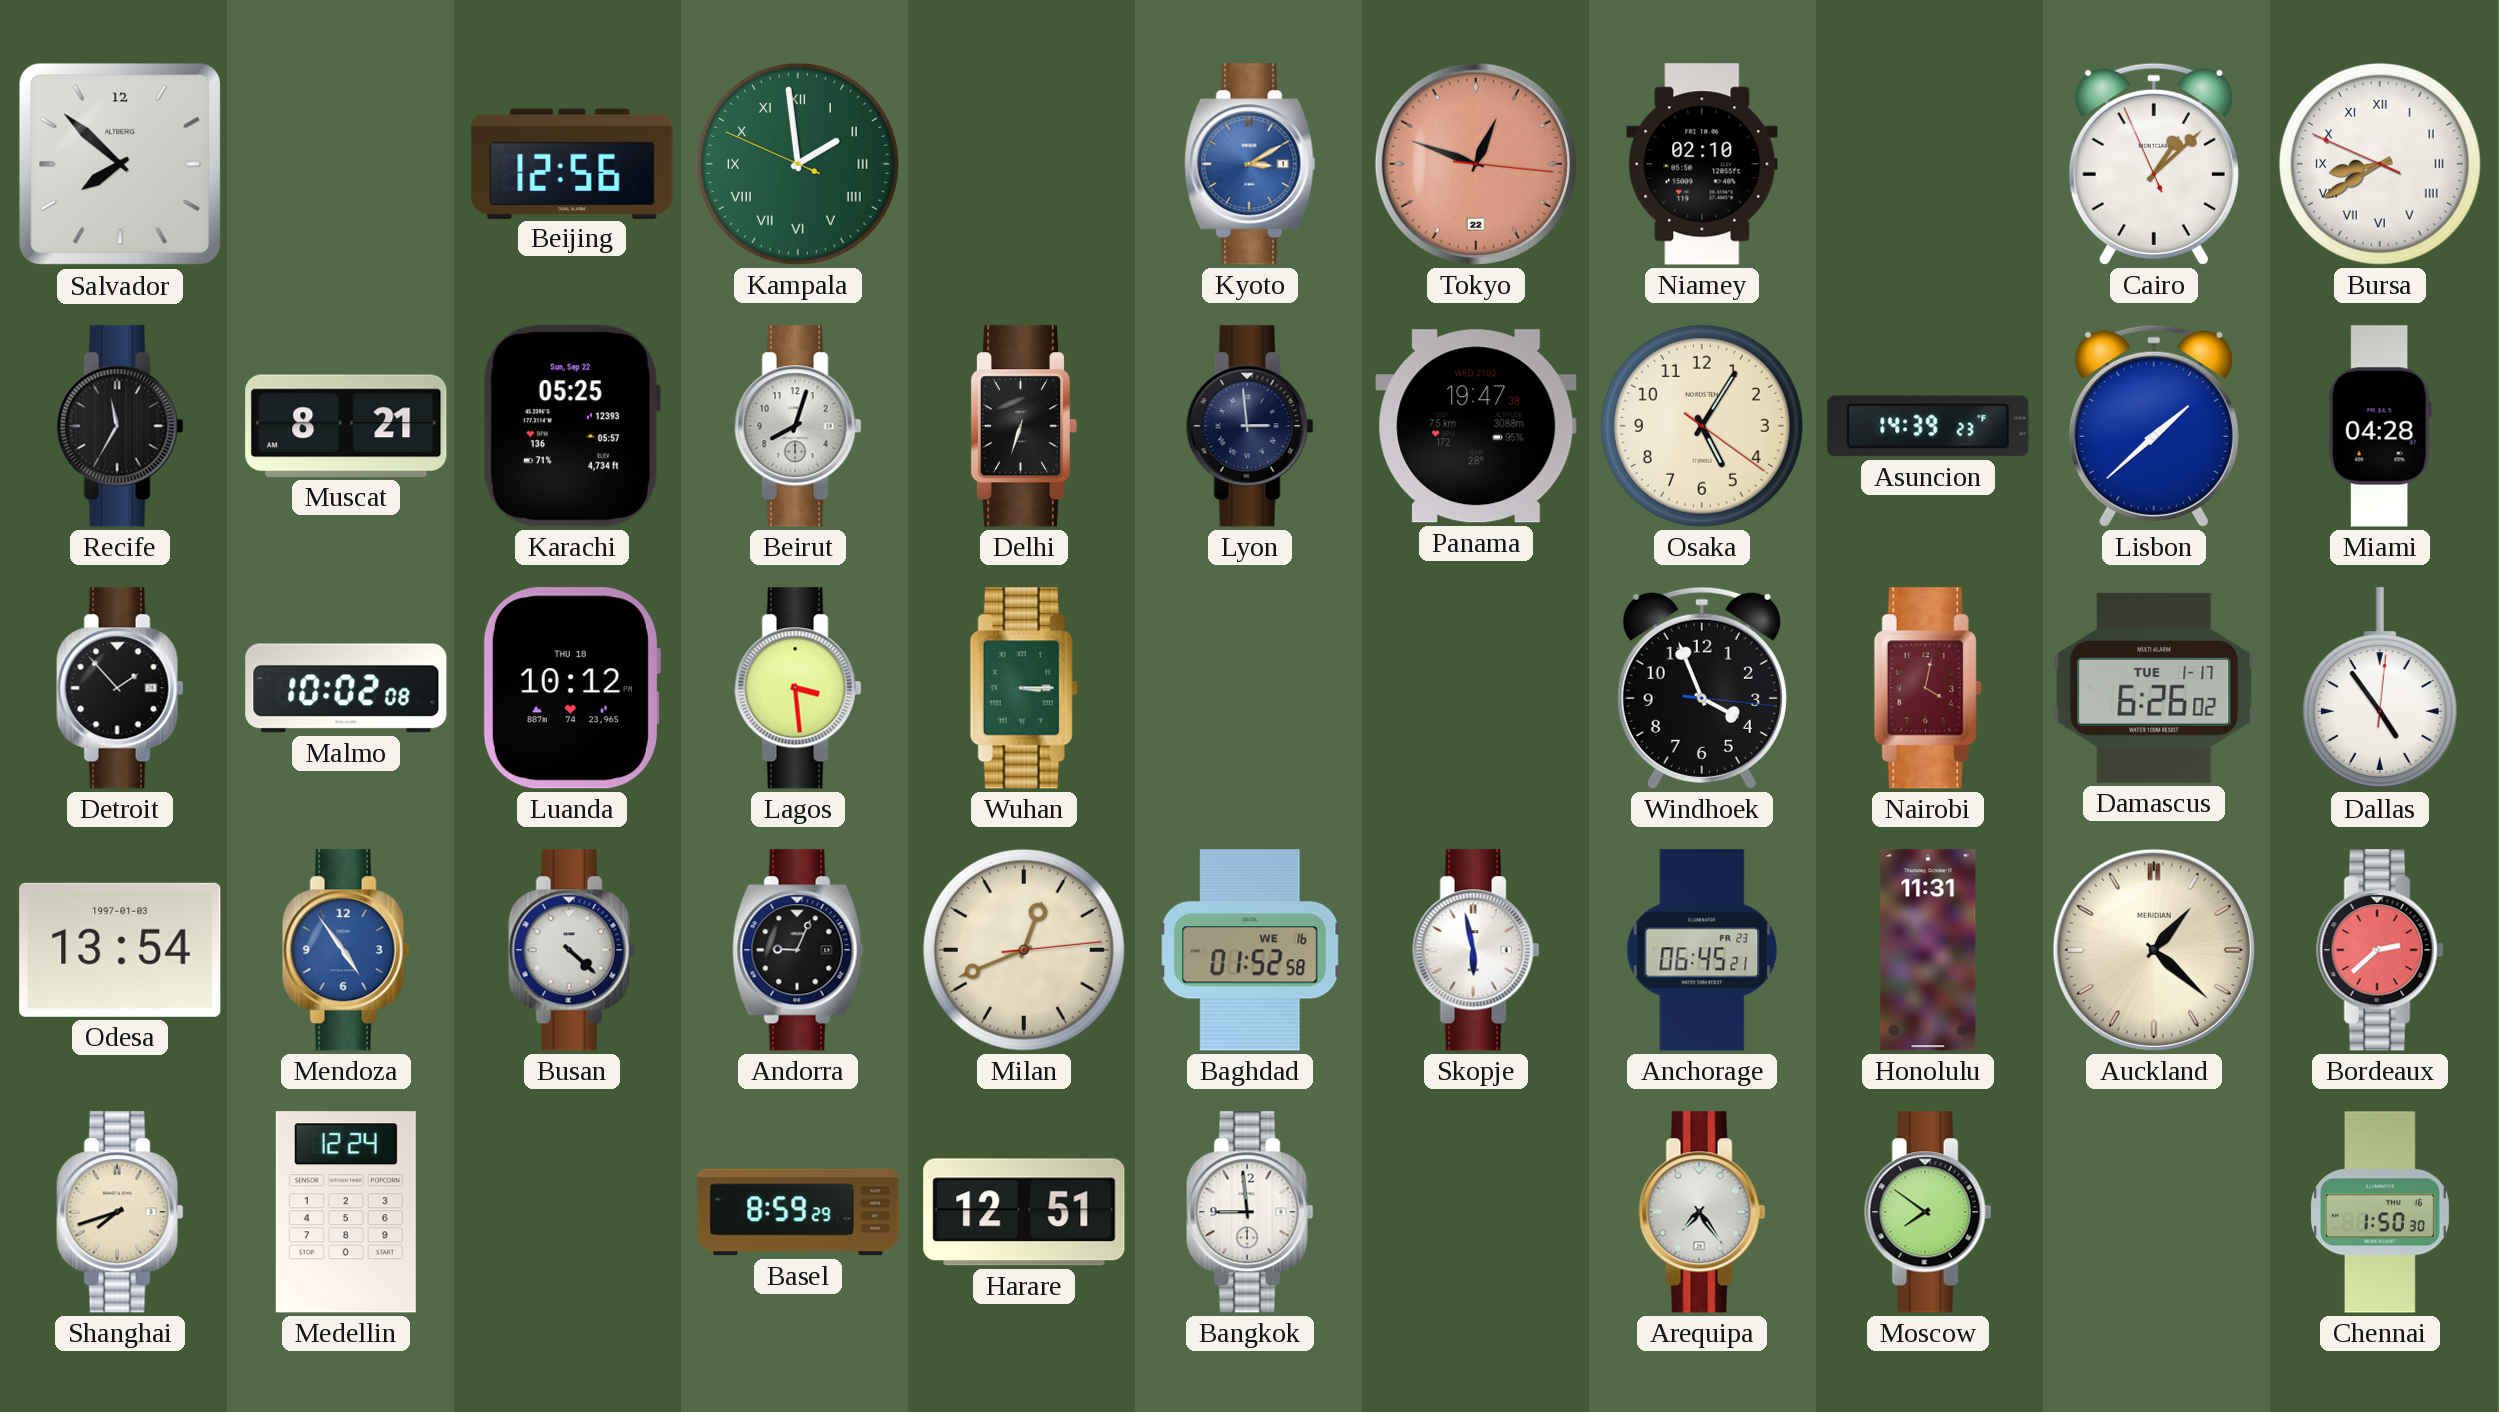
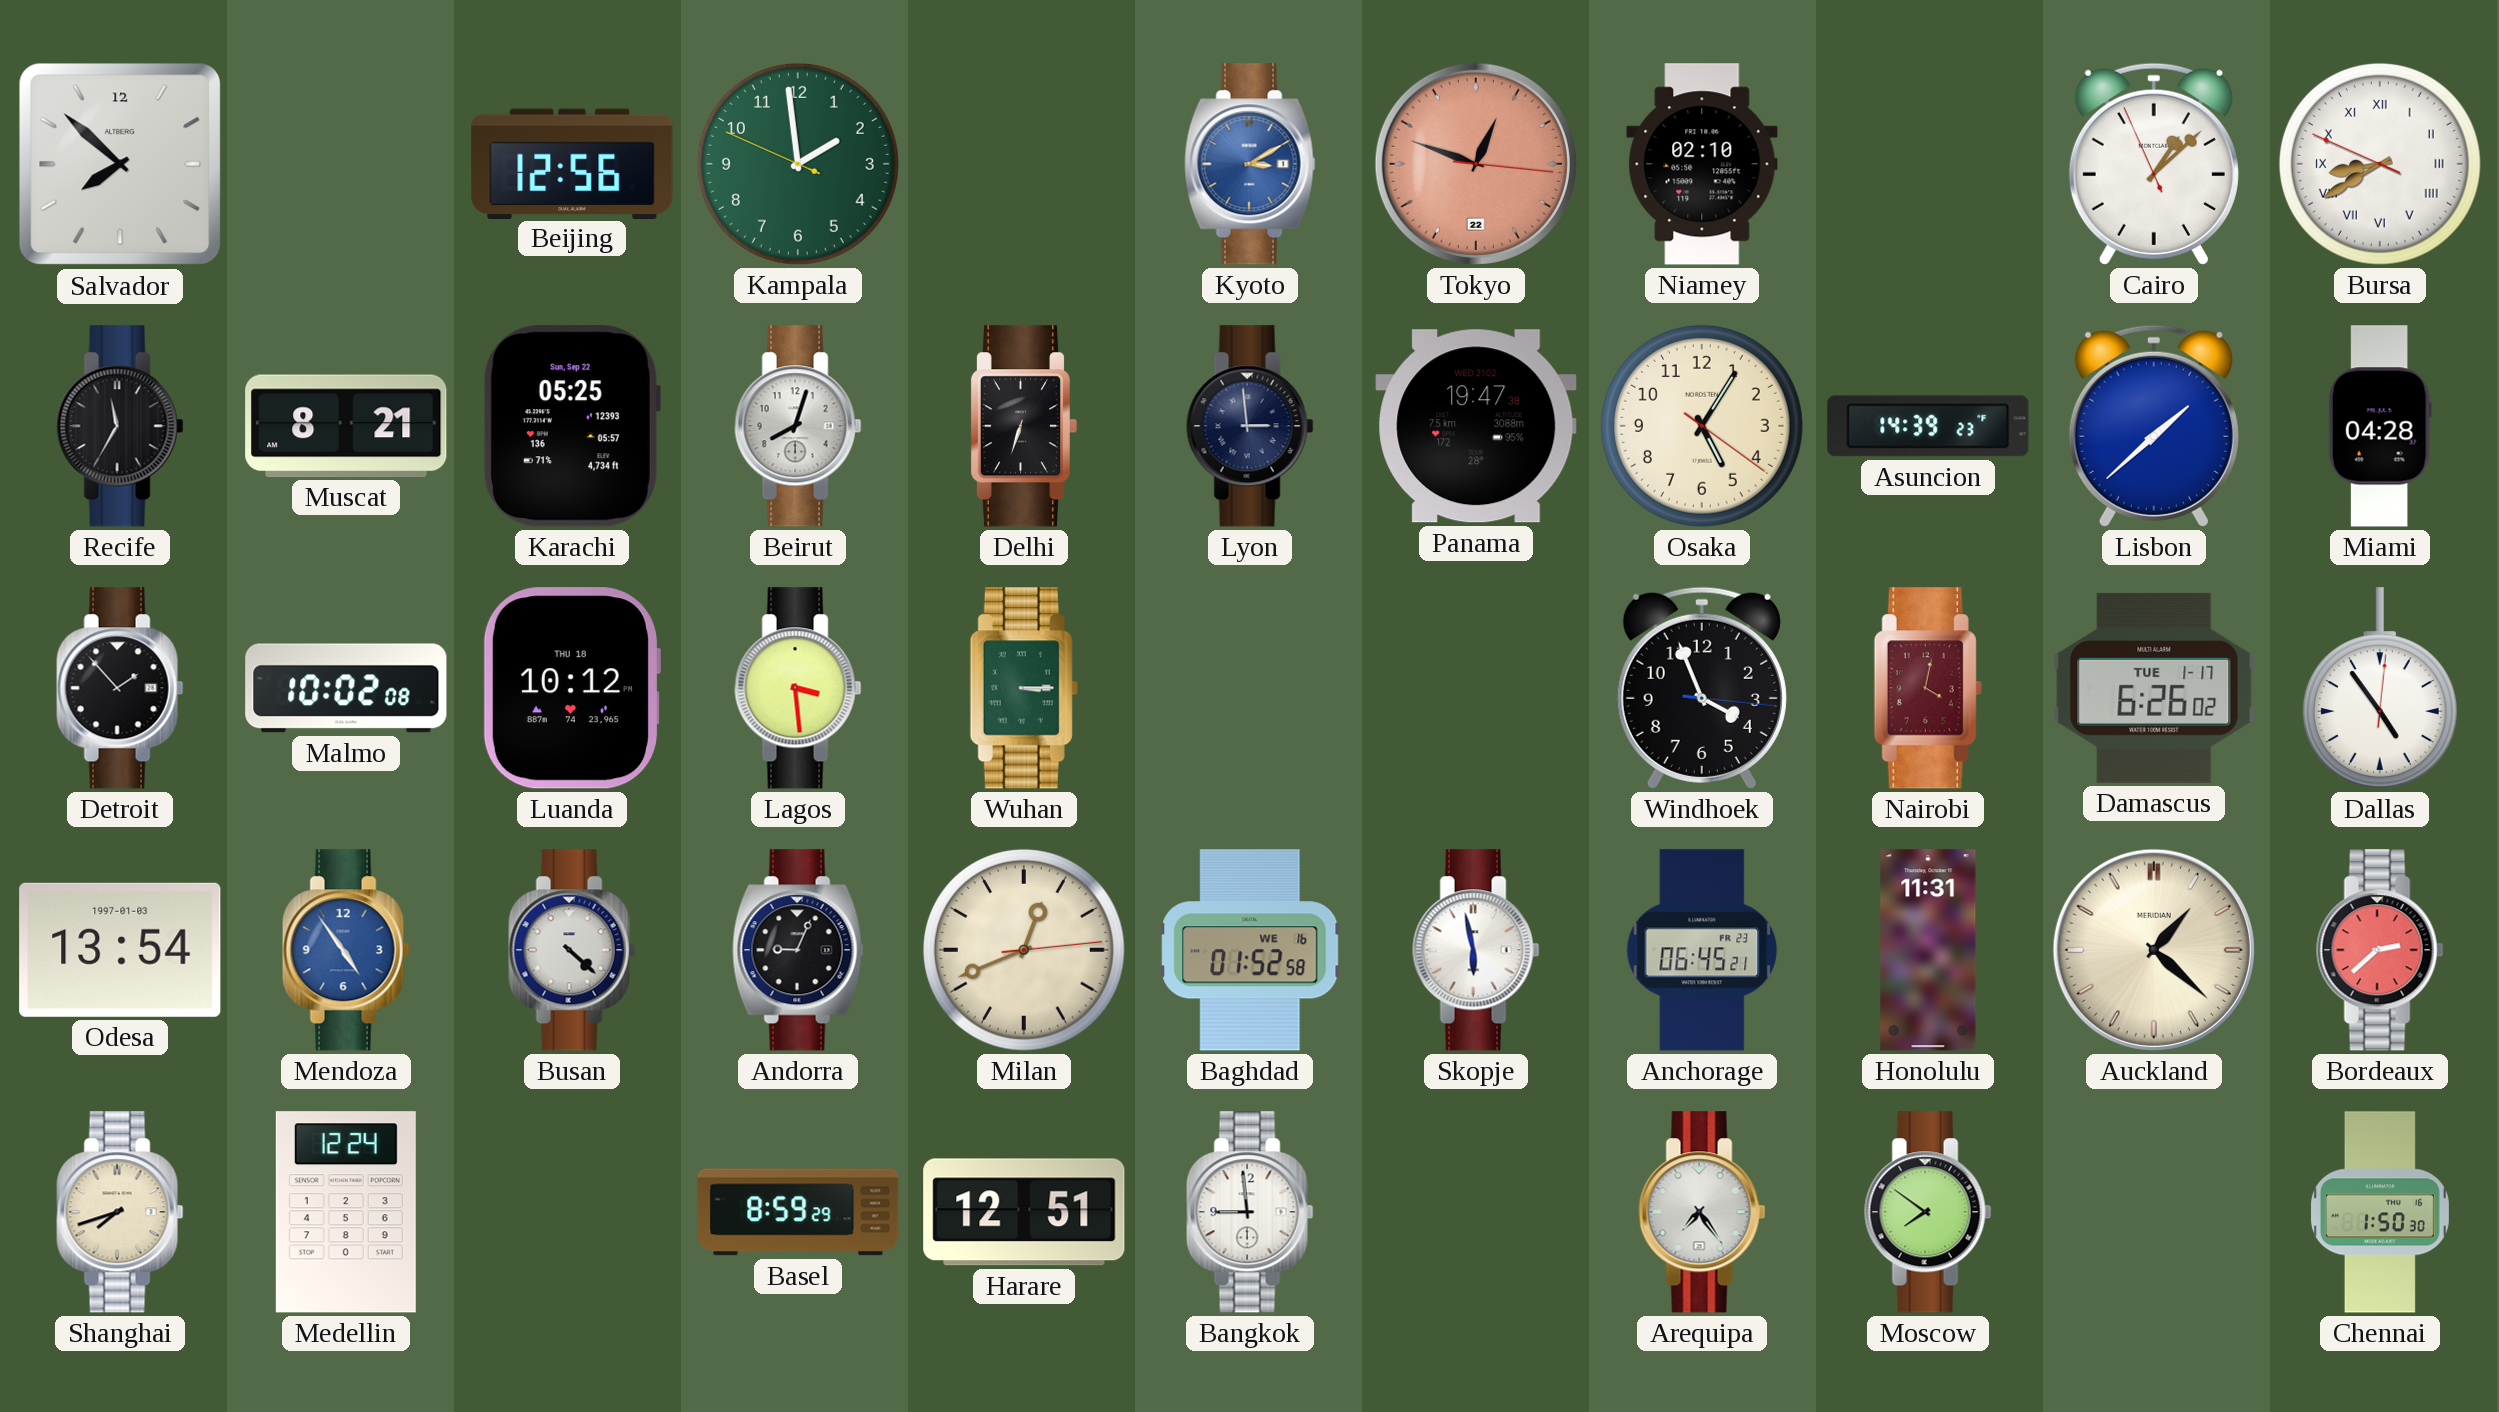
Kampala numerals: Roman -> Arabic
